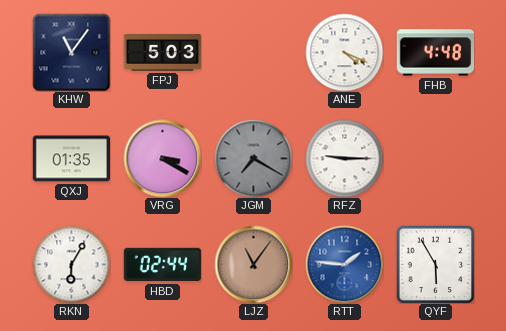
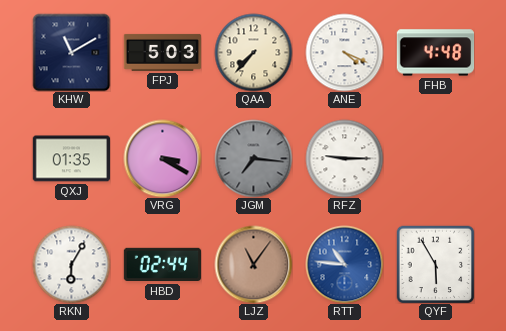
KHW: 11:06 -> 11:10
QAA: none -> 7:37
JGM: 7:20 -> 7:16
RTT: 1:46 -> 10:46
